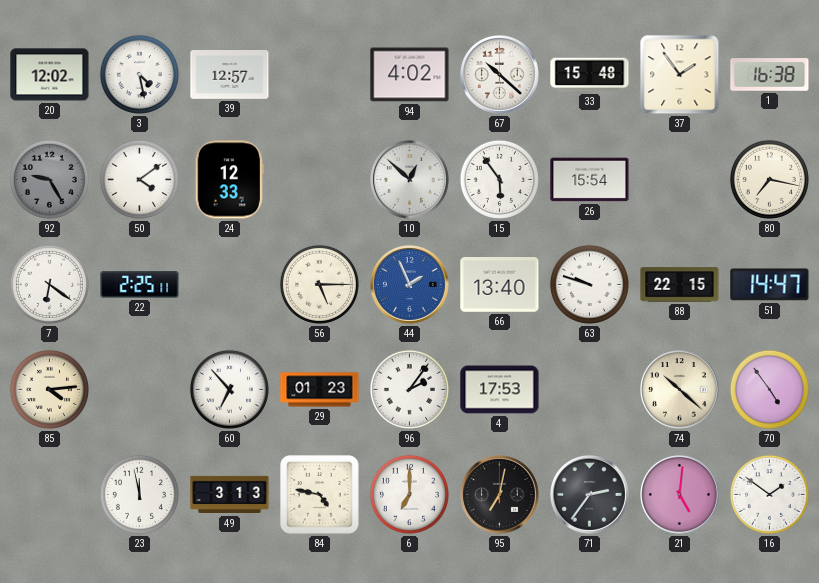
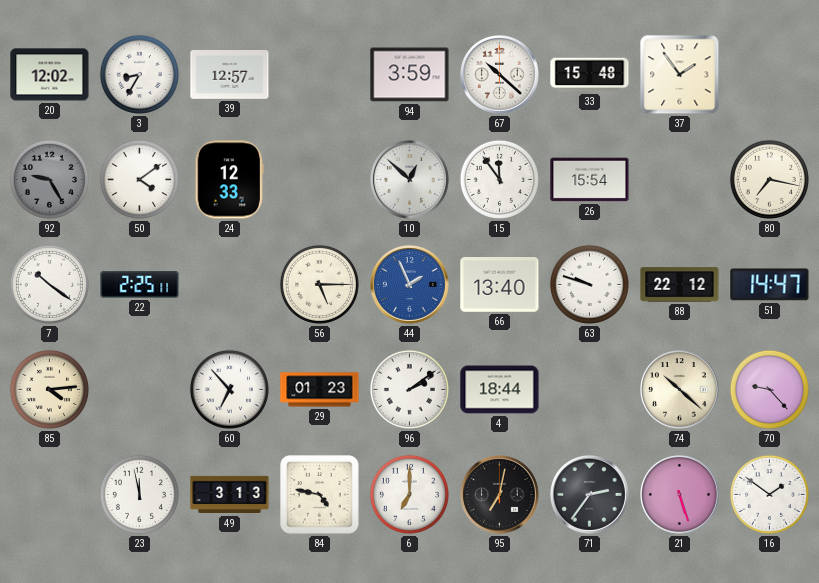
3: 4:28 -> 8:35
94: 4:02 -> 3:59
1: 16:38 -> none
15: 5:54 -> 11:54
7: 6:21 -> 10:21
88: 22:15 -> 22:12
96: 2:06 -> 2:09
4: 17:53 -> 18:44
70: 4:54 -> 9:23
21: 5:01 -> 5:27
